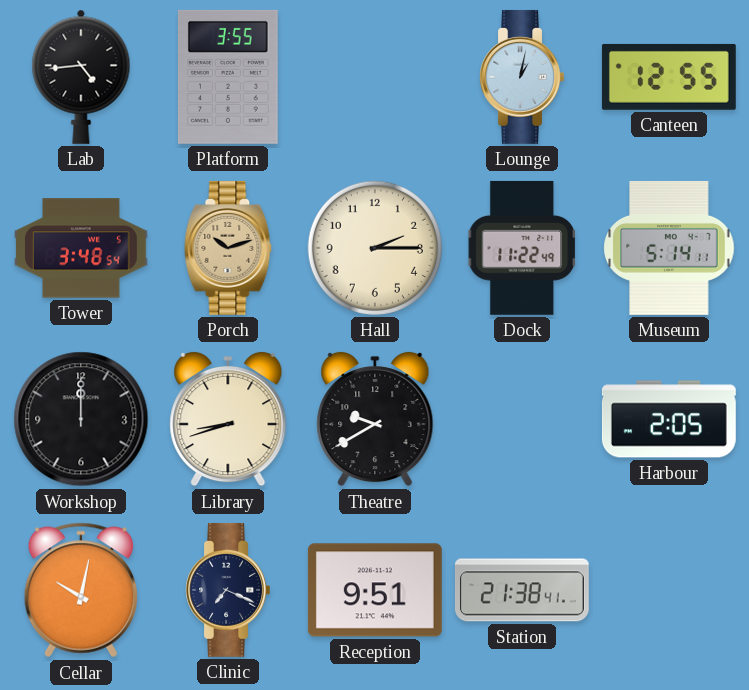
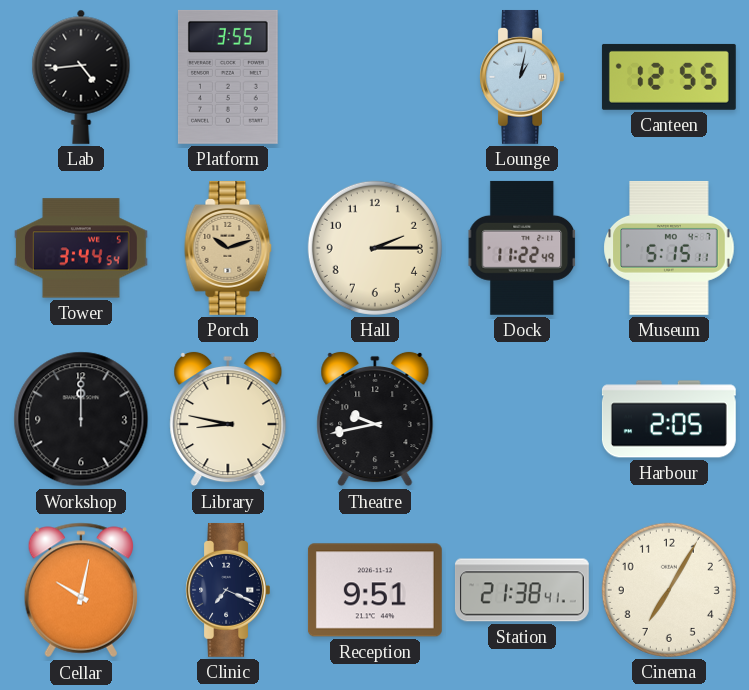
Tower: 3:48 -> 3:44
Museum: 5:14 -> 5:15
Library: 8:42 -> 8:47
Theatre: 9:40 -> 9:43
Cinema: none -> 7:05
